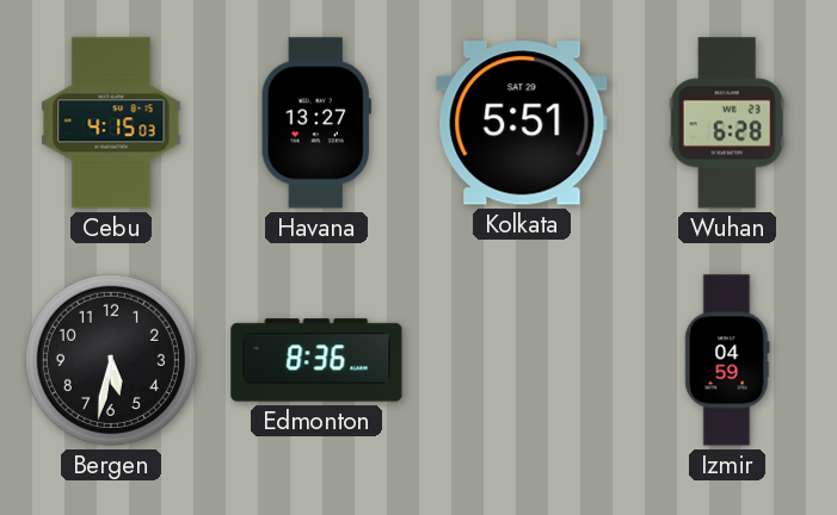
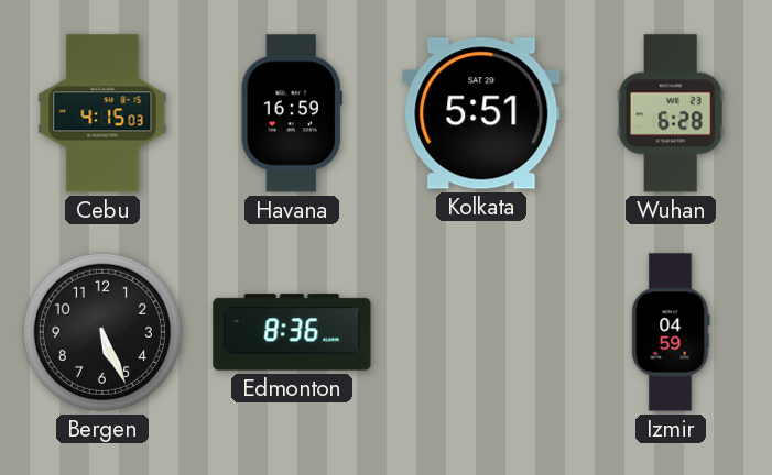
Havana: 13:27 -> 16:59
Bergen: 5:32 -> 5:26
